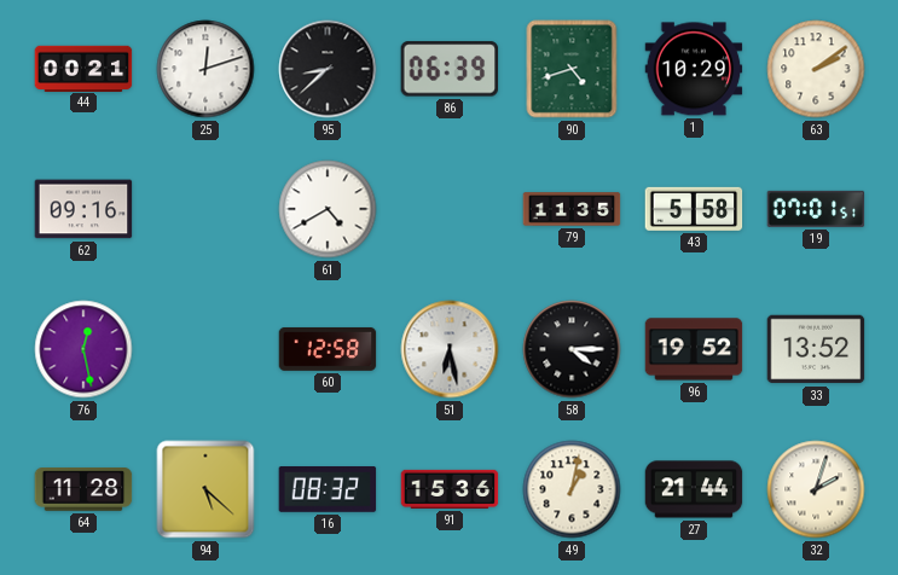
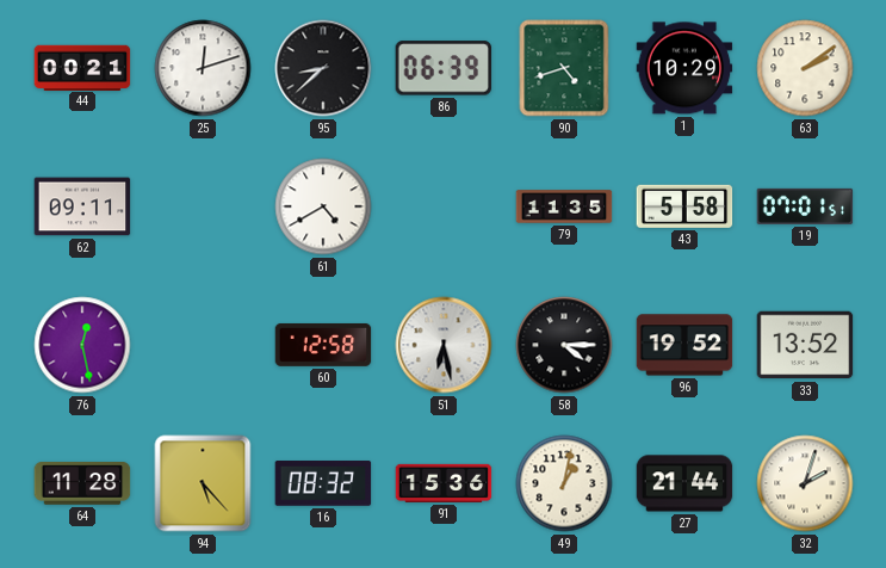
62: 09:16 -> 09:11
94: 5:22 -> 5:23
